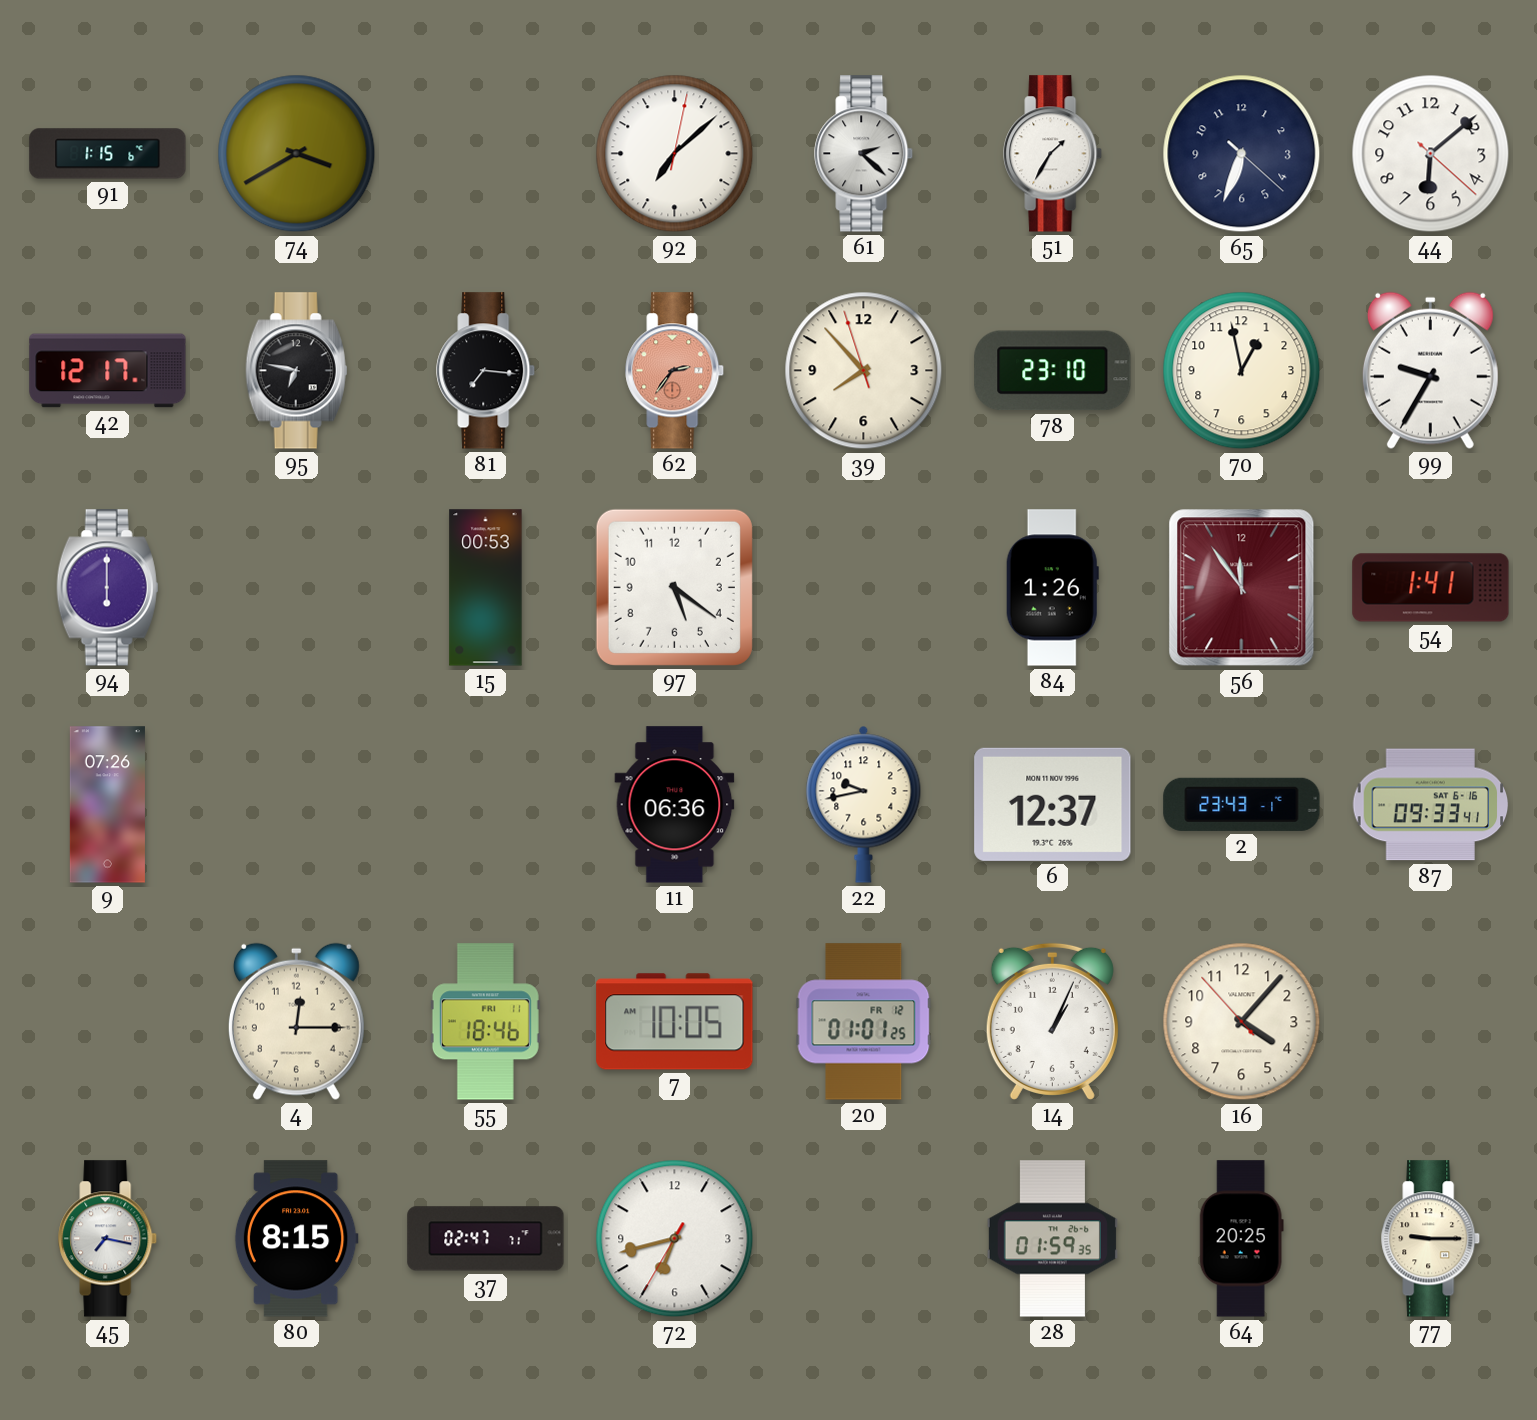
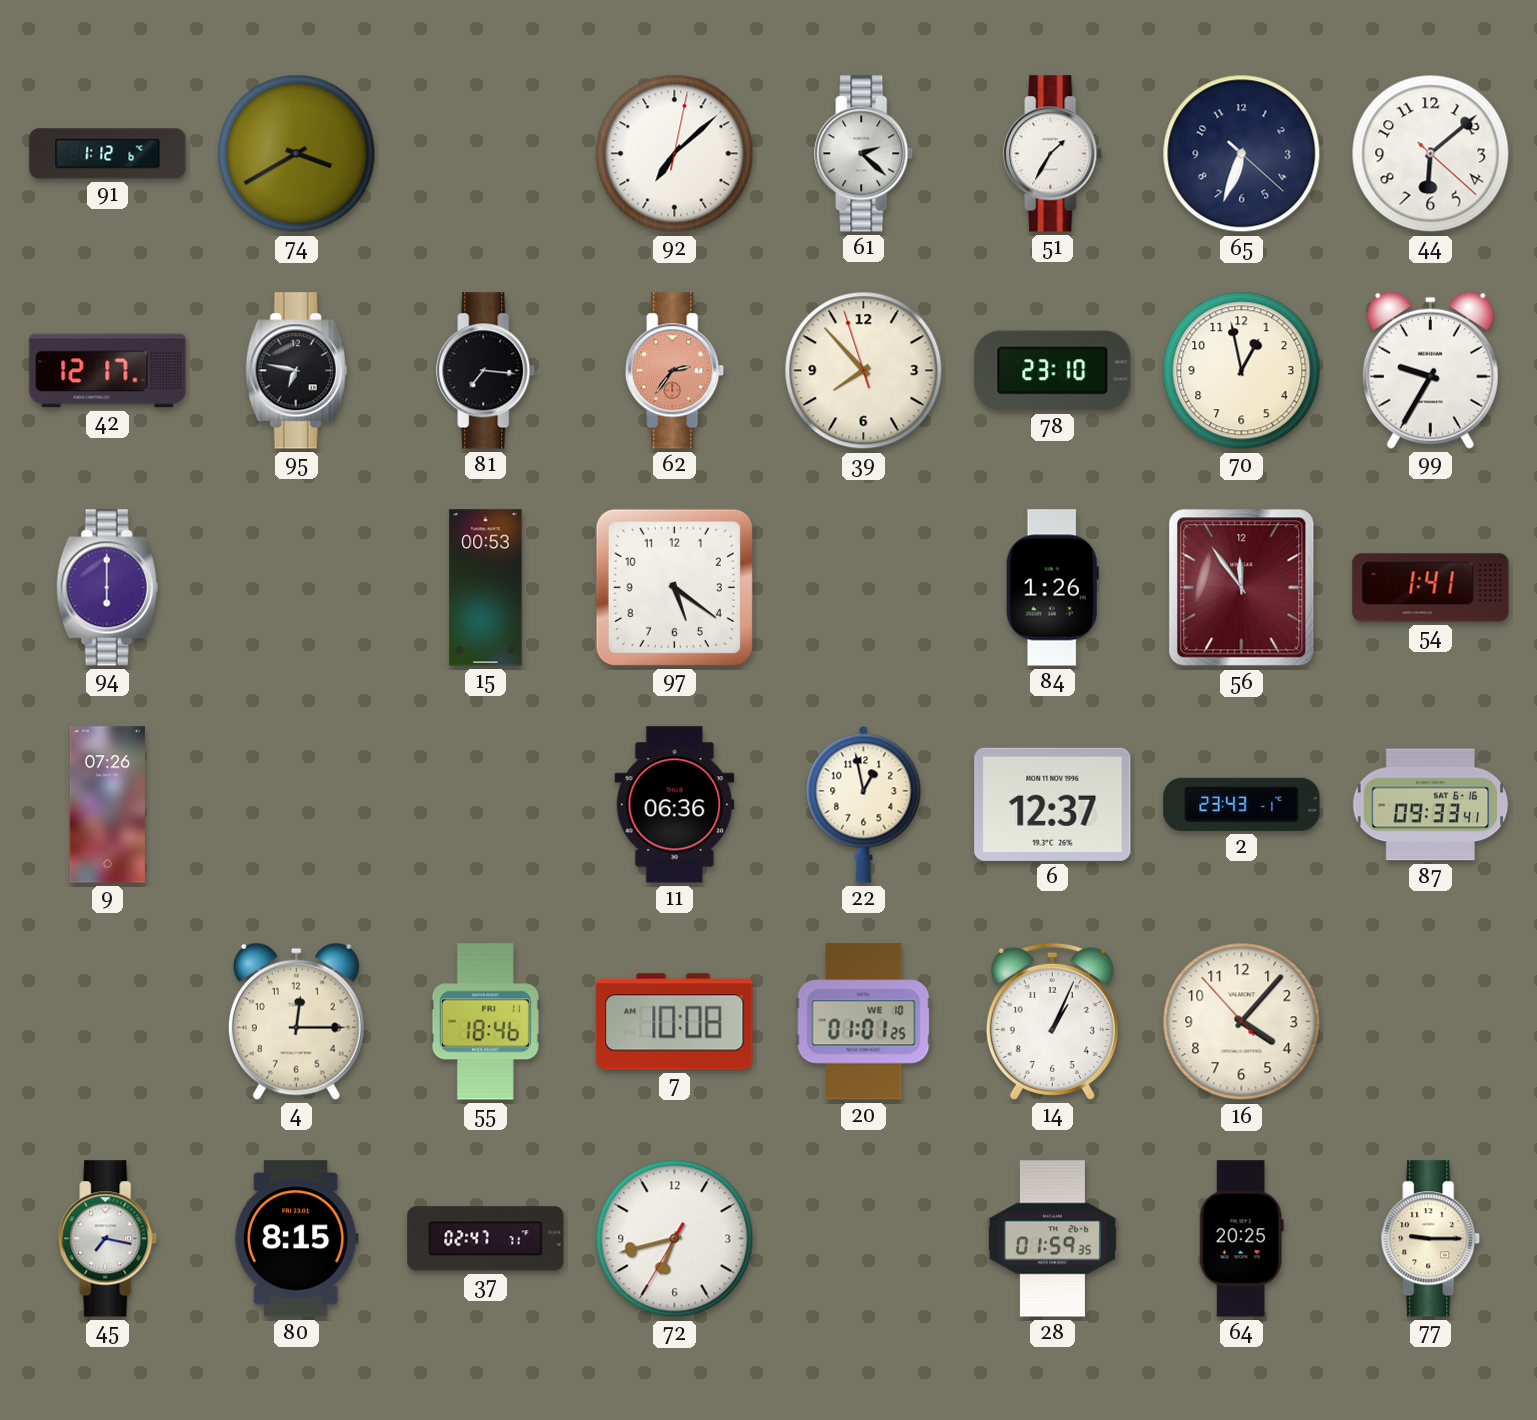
91: 1:15 -> 1:12
22: 9:43 -> 12:58
7: 10:05 -> 10:08
20 date: FR 12 -> WE 10
